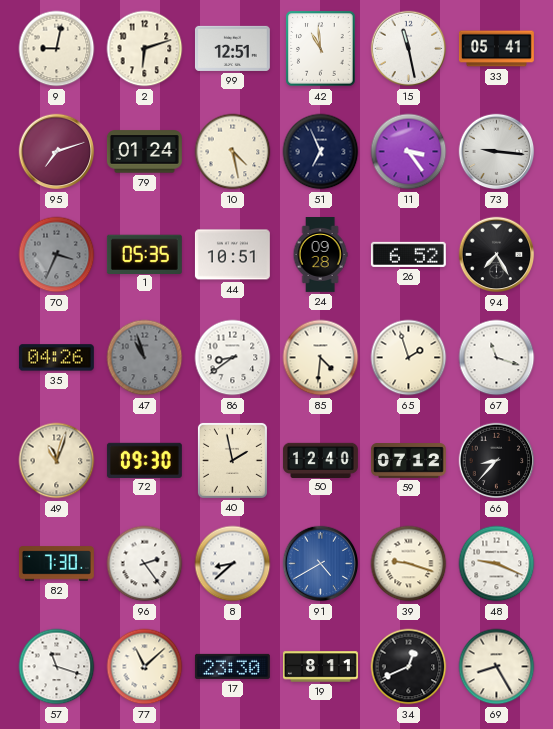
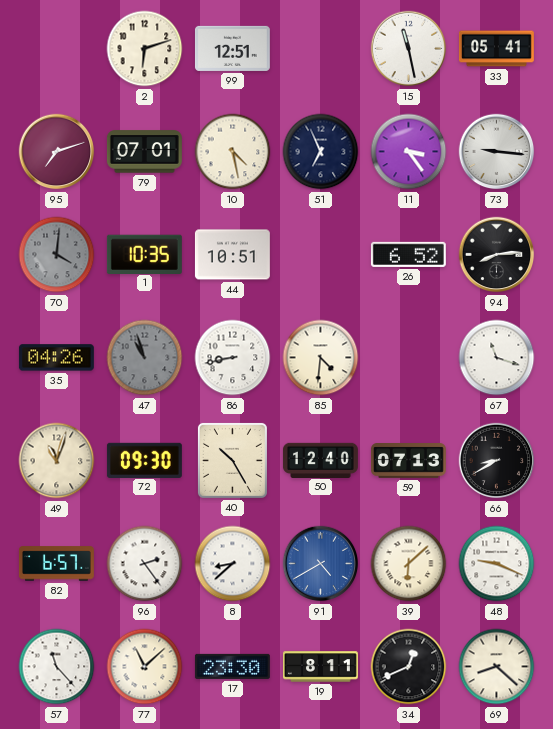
9: 9:02 -> none
42: 10:59 -> none
79: 01:24 -> 07:01
70: 3:34 -> 4:01
1: 05:35 -> 10:35
24: 09:28 -> none
94: 7:25 -> 8:14
86: 8:39 -> 8:43
65: 1:57 -> none
40: 1:58 -> 10:25
59: 07:12 -> 07:13
66: 8:37 -> 8:40
82: 7:30 -> 6:57
39: 9:18 -> 6:08
57: 11:18 -> 11:23
69: 8:25 -> 8:22
